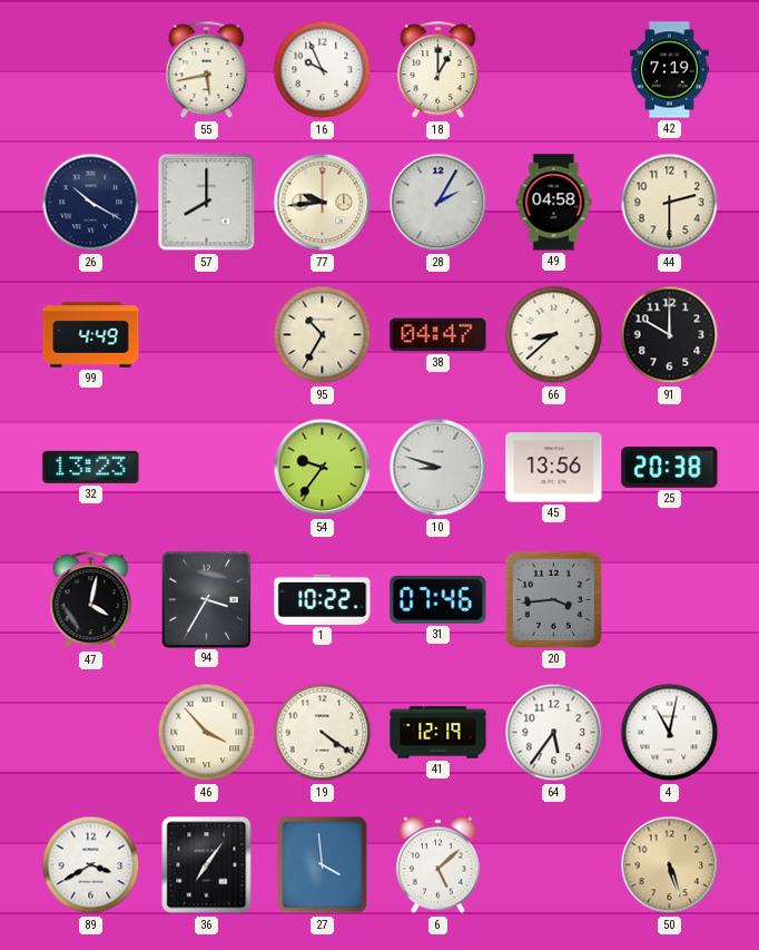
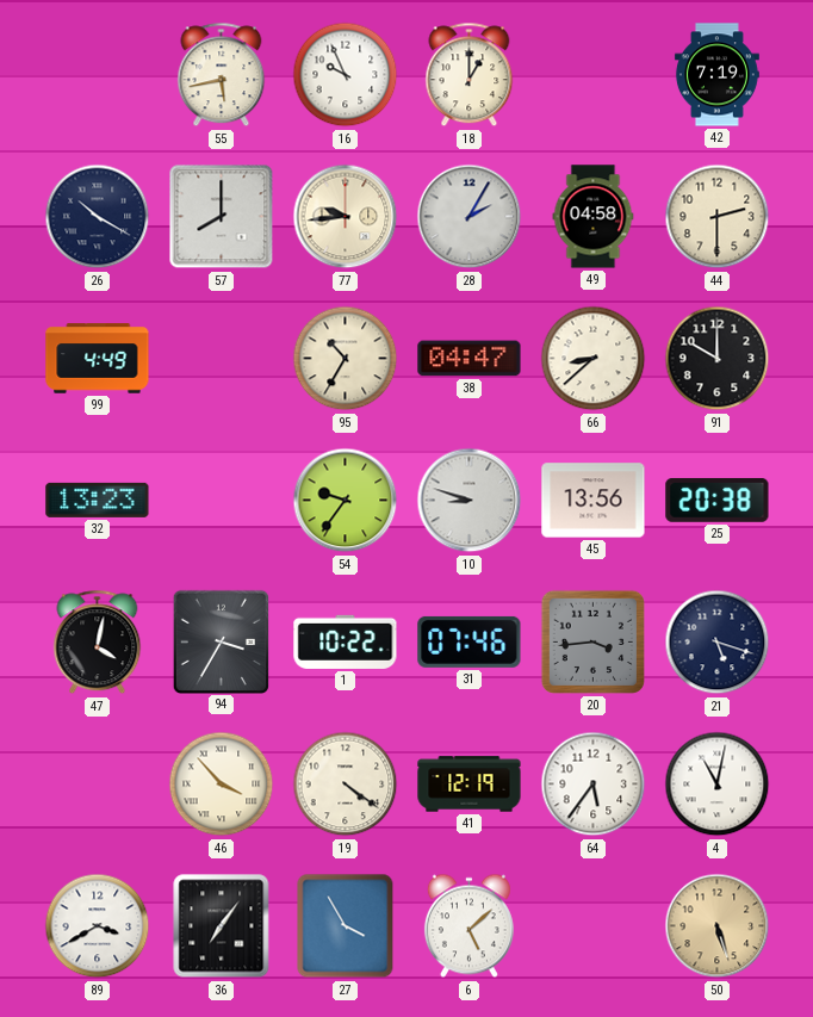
21: none -> 5:18
27: 3:59 -> 3:55
